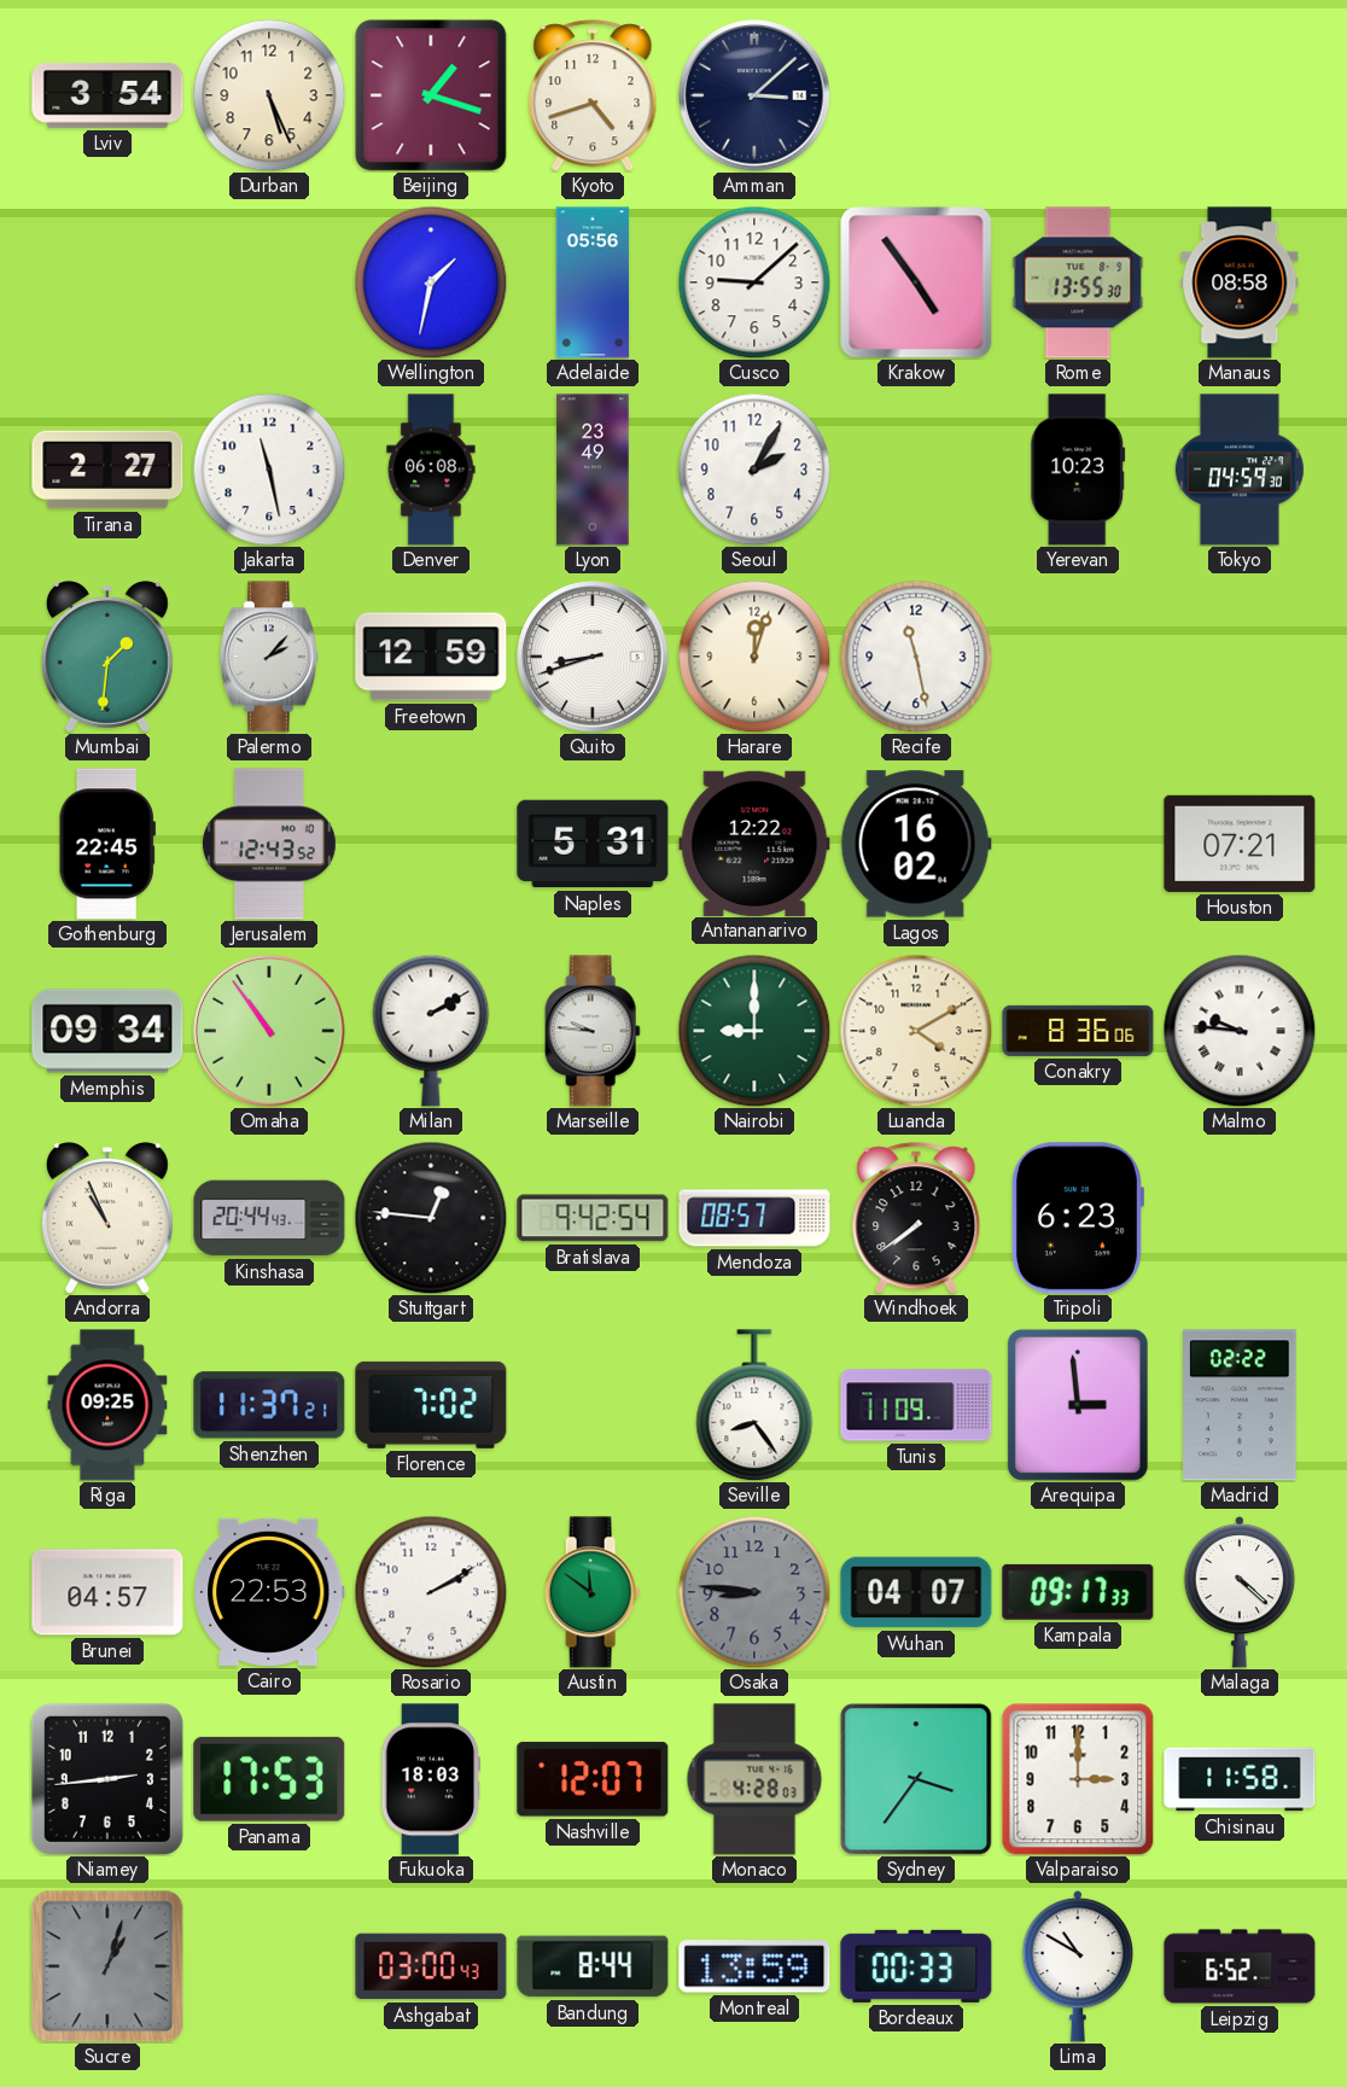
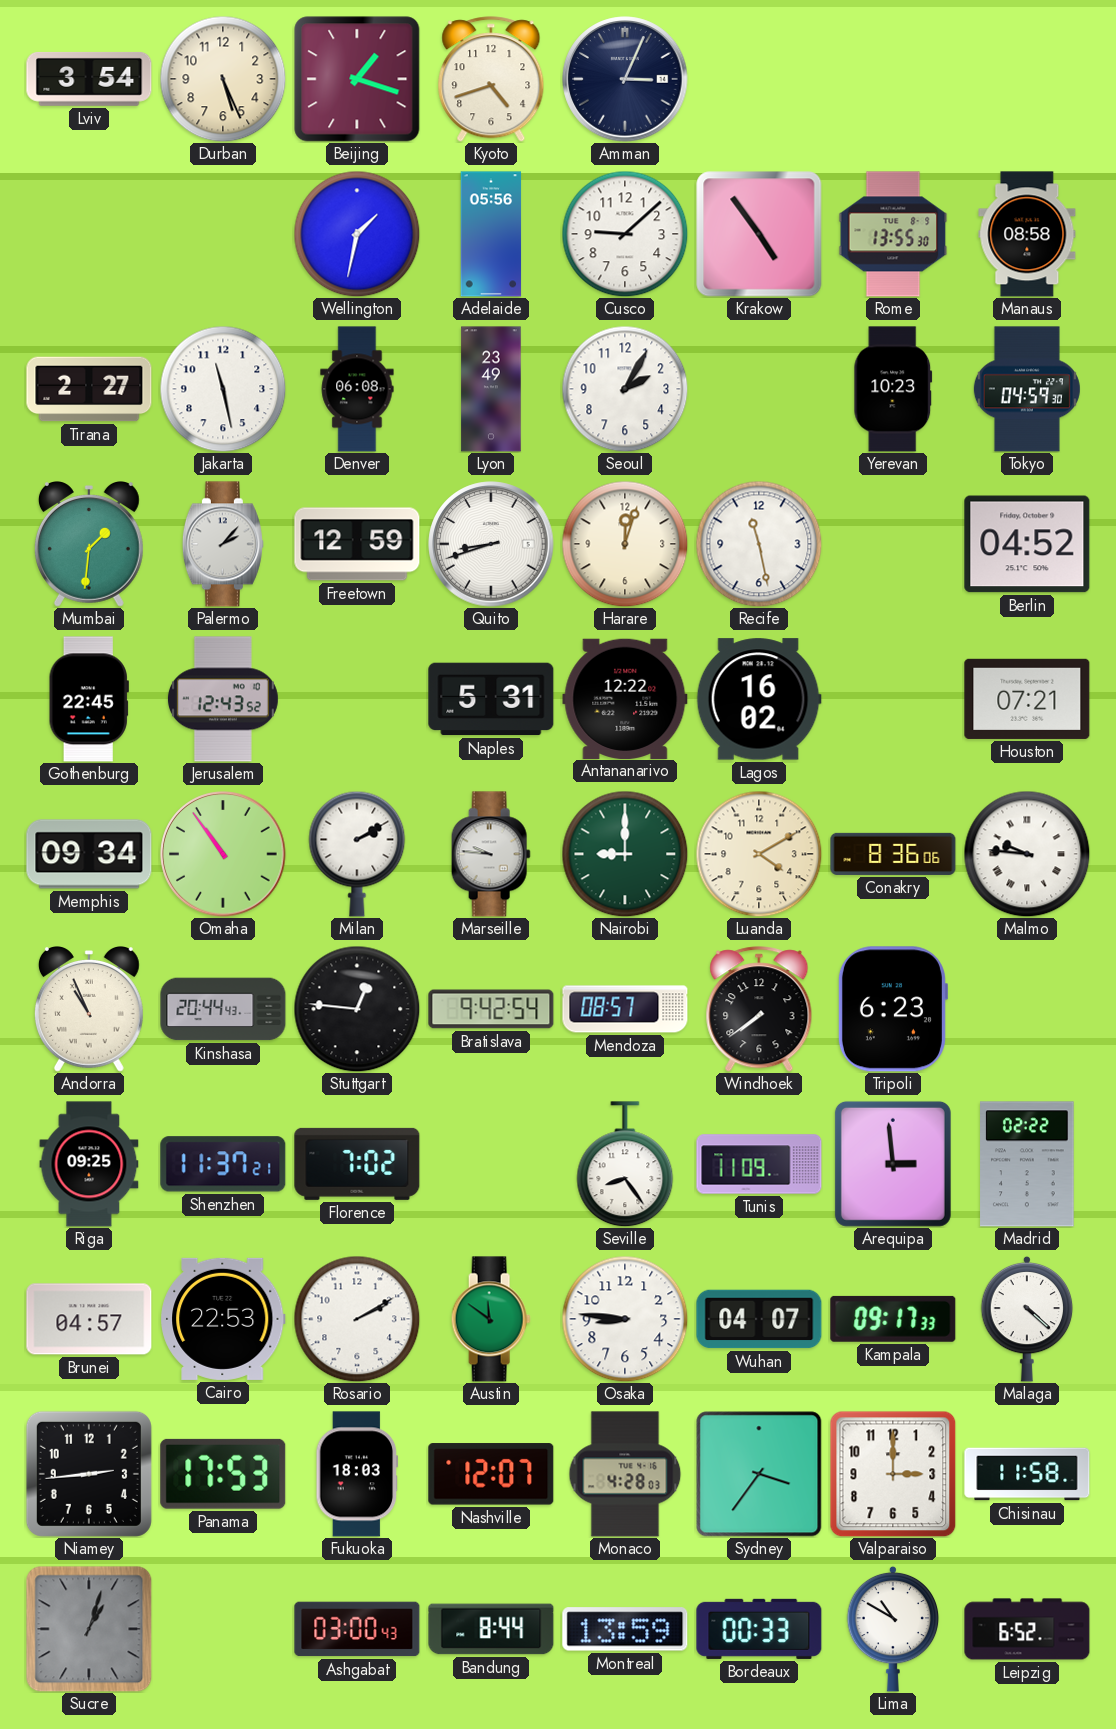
Amman: 3:08 -> 3:04
Berlin: none -> 04:52
Osaka dial: grey -> white
